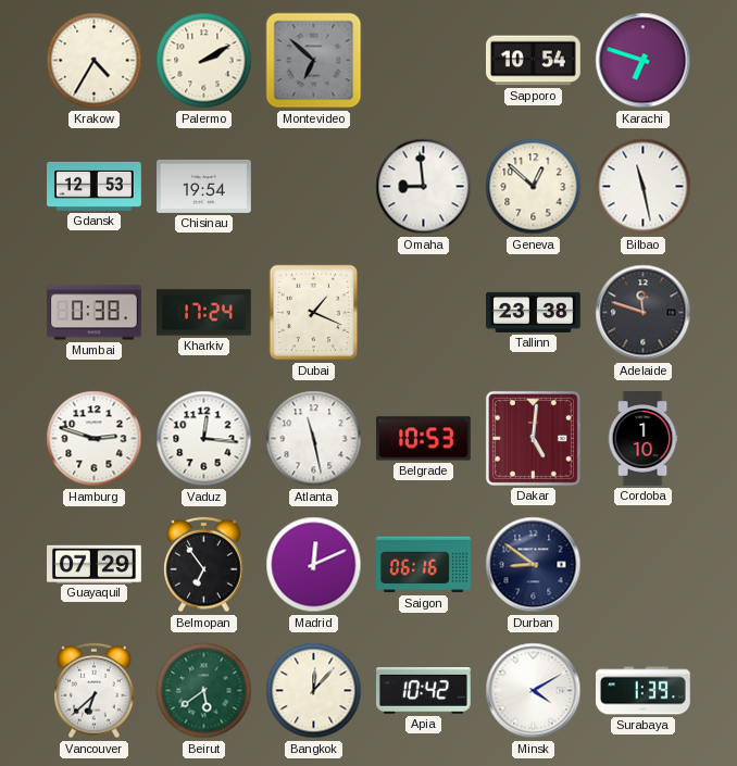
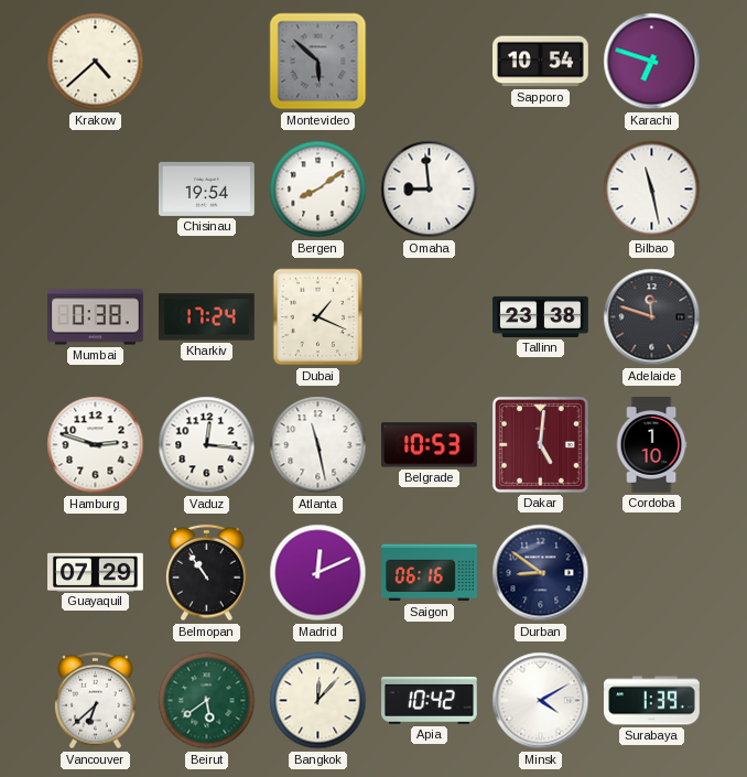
Krakow: 4:35 -> 4:38
Palermo: 2:10 -> none
Montevideo: 6:52 -> 5:52
Gdansk: 12:53 -> none
Bergen: none -> 8:09
Geneva: 12:52 -> none
Belmopan: 6:54 -> 10:54
